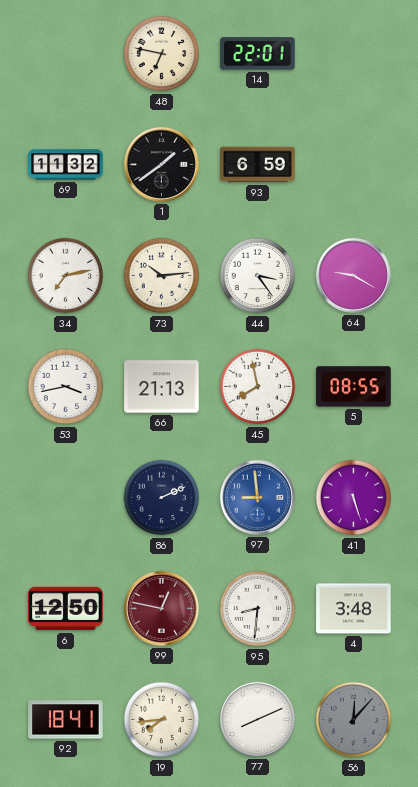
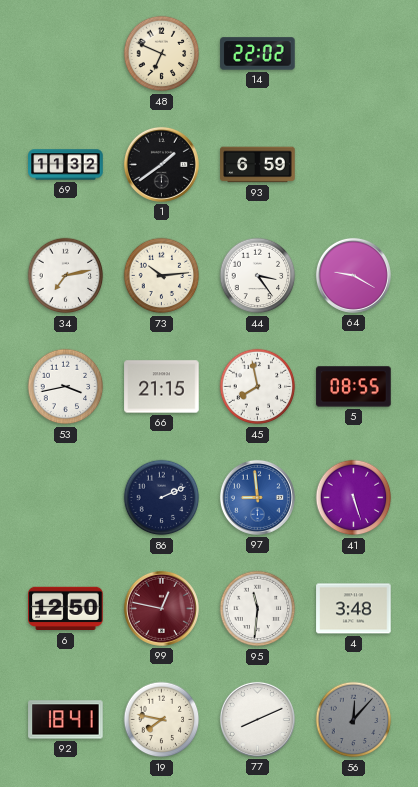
48: 6:47 -> 6:49
14: 22:01 -> 22:02
66: 21:13 -> 21:15
95: 8:31 -> 11:31
19: 7:44 -> 7:47
